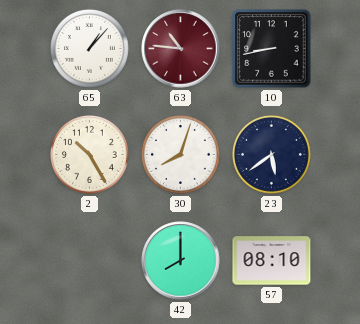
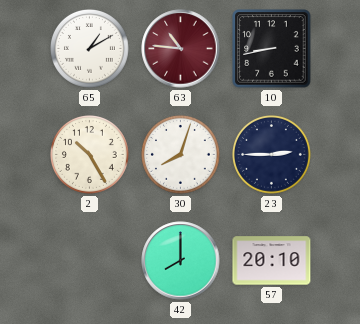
65: 1:07 -> 1:10
23: 5:39 -> 2:45
57: 08:10 -> 20:10
